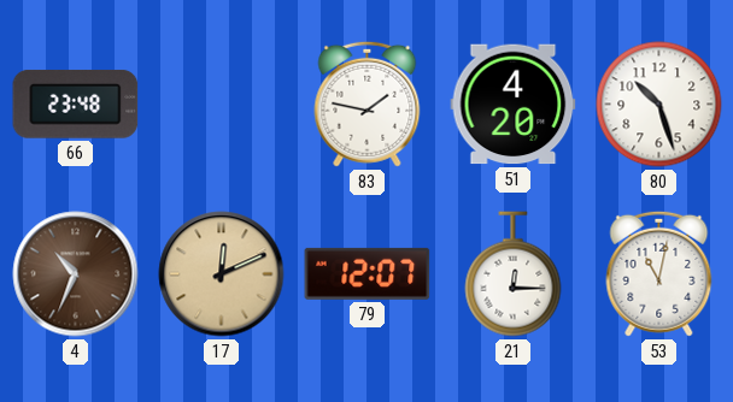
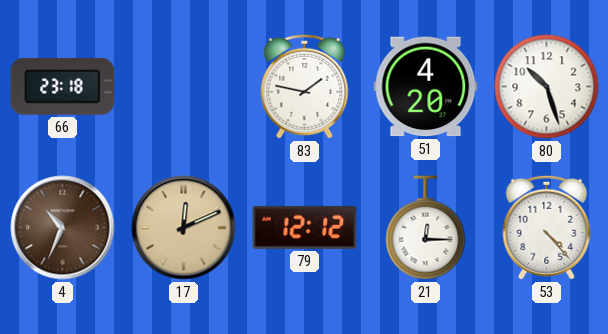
66: 23:48 -> 23:18
79: 12:07 -> 12:12
53: 11:02 -> 4:23
